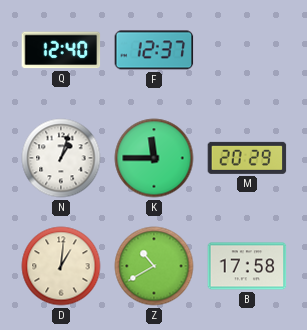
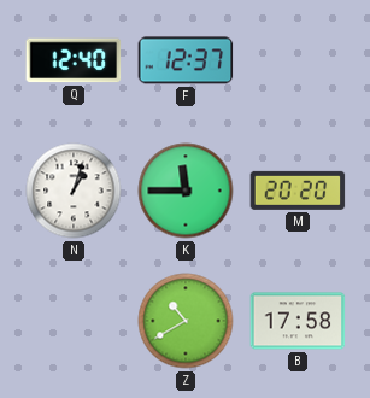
M: 20:29 -> 20:20
D: 1:01 -> none
